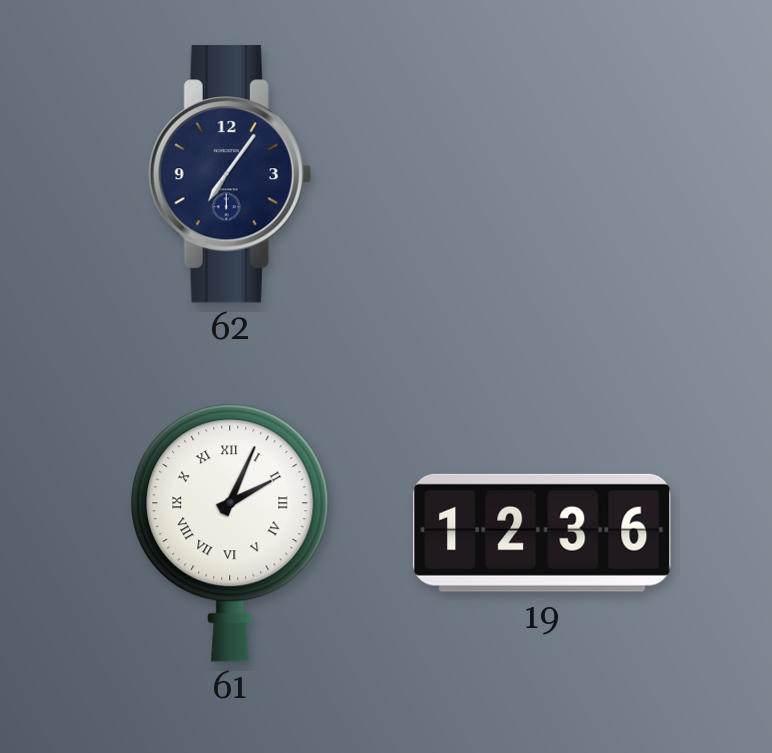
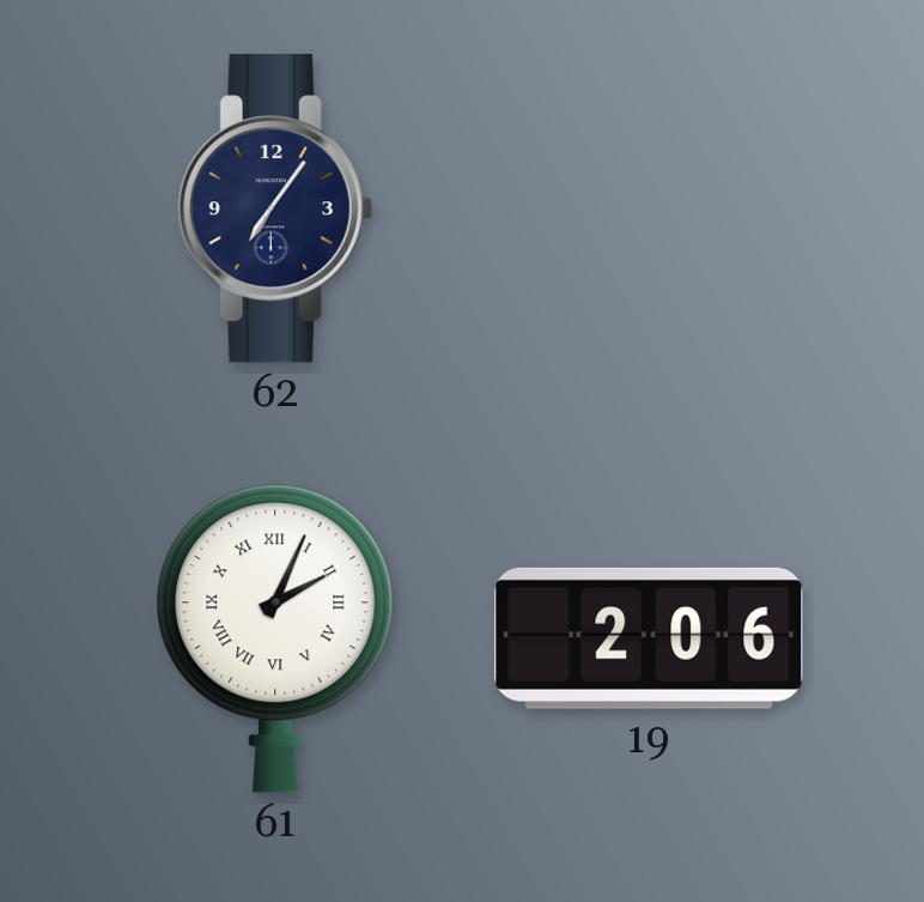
19: 12:36 -> 2:06
